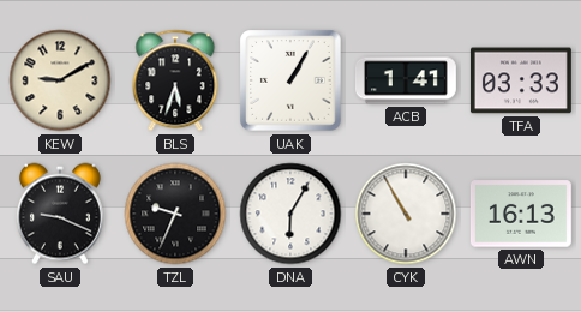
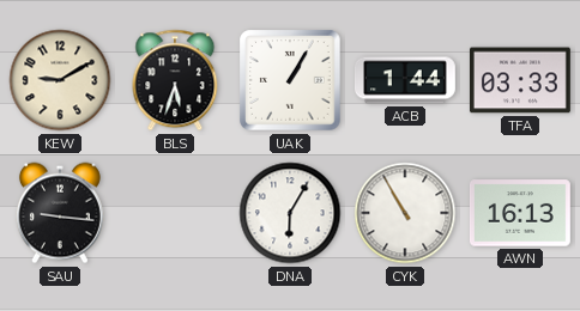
ACB: 1:41 -> 1:44
SAU: 9:19 -> 9:16
TZL: 9:34 -> none
